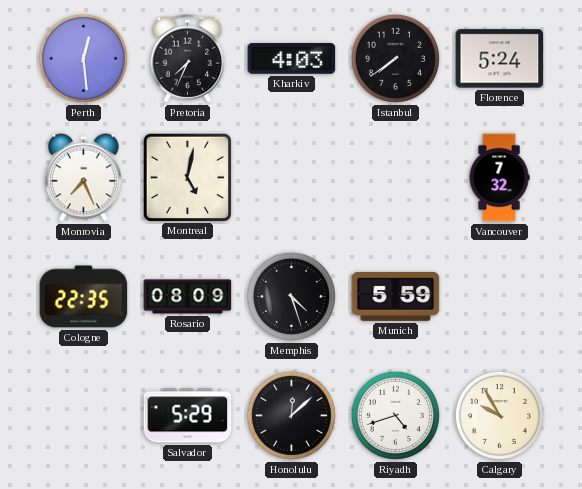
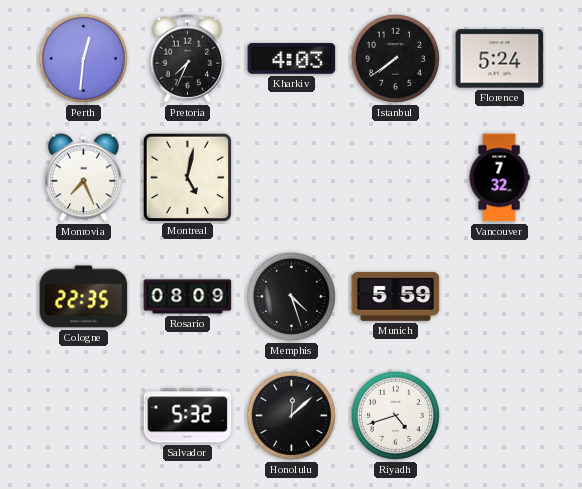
Perth: 12:29 -> 12:31
Salvador: 5:29 -> 5:32
Calgary: 9:55 -> none
